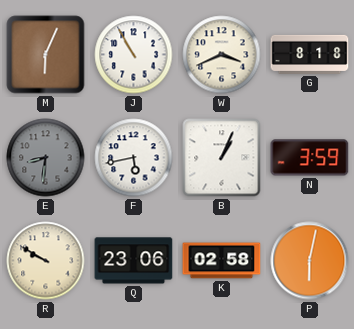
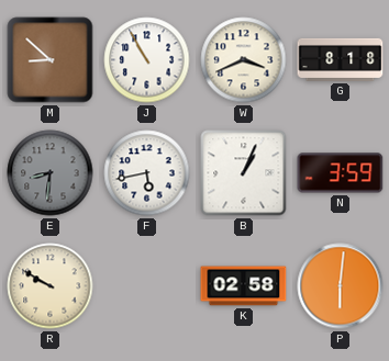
M: 6:04 -> 8:52
Q: 23:06 -> none
P: 6:02 -> 6:01
